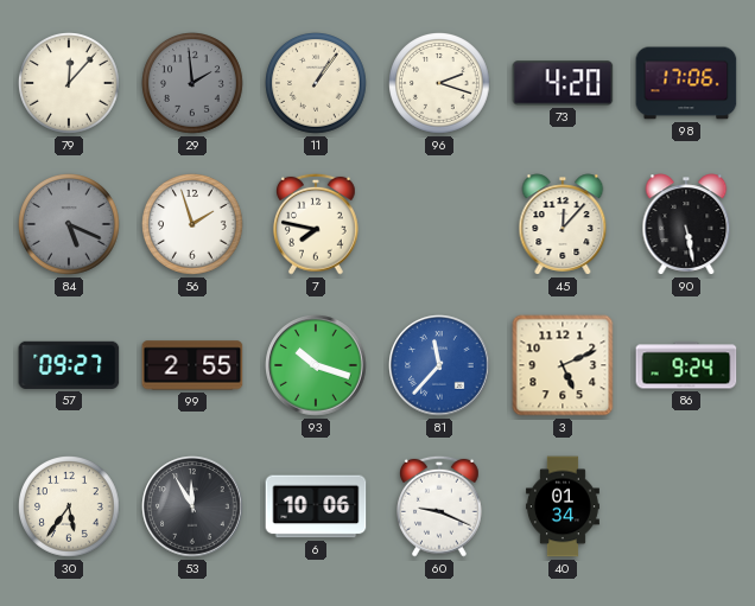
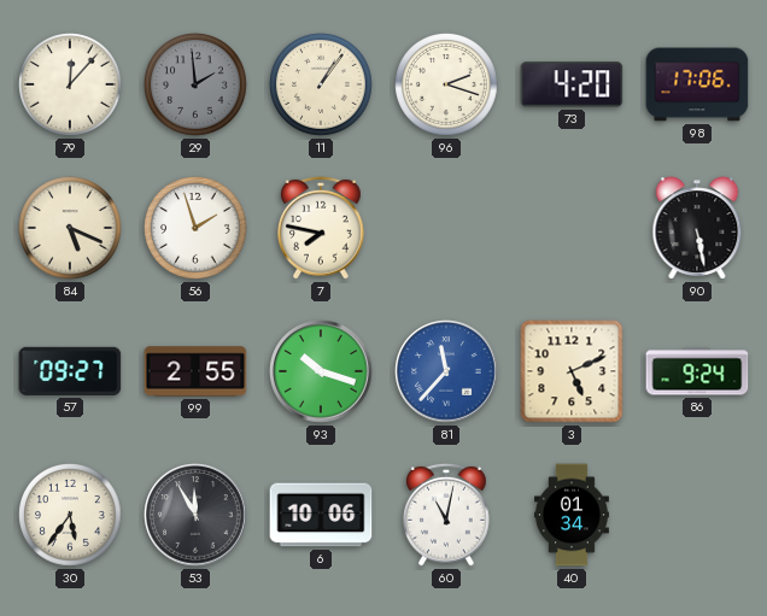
84 dial: grey -> cream
45: 12:07 -> none
60: 9:19 -> 11:02
